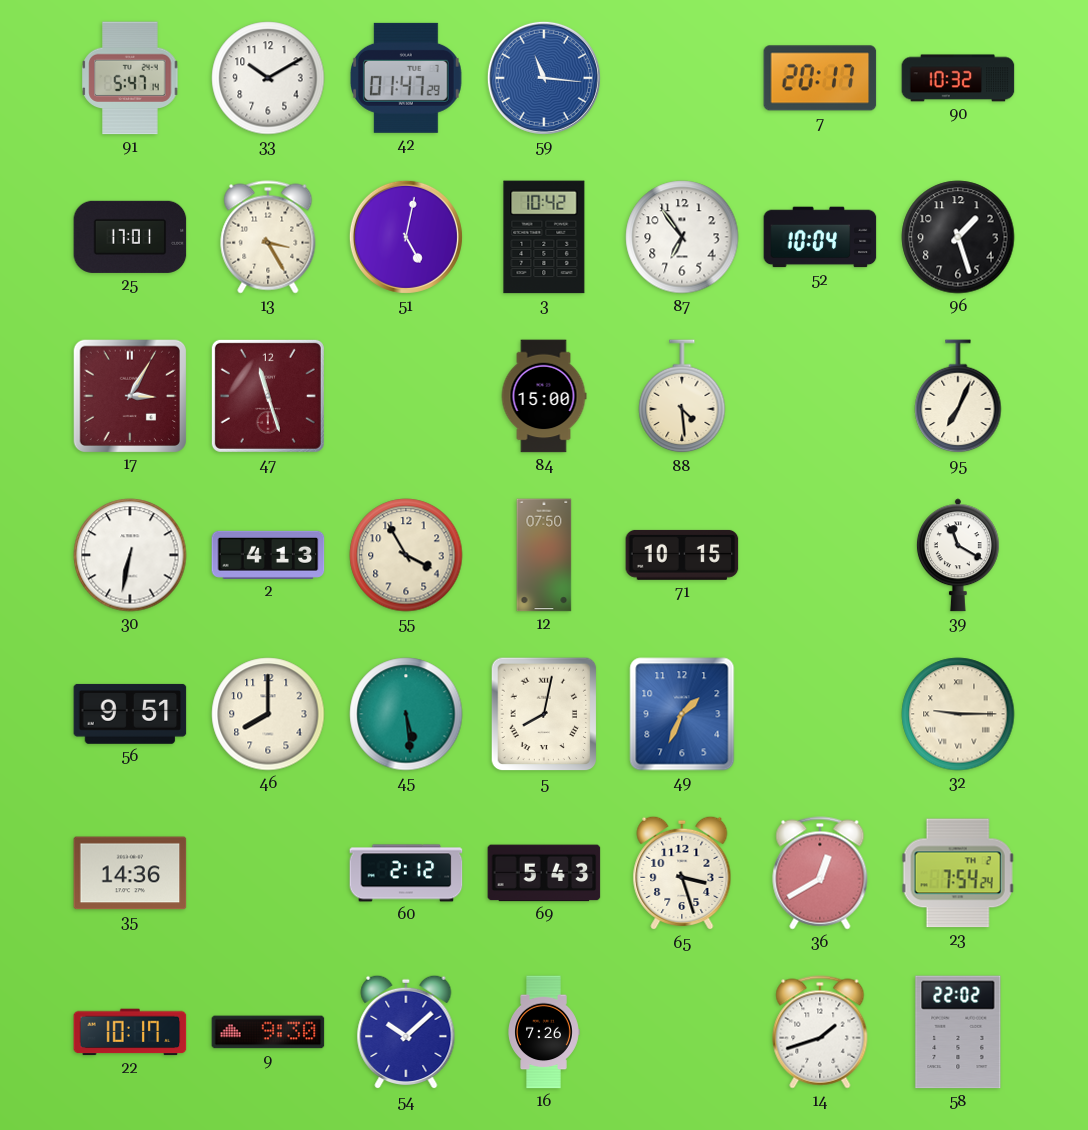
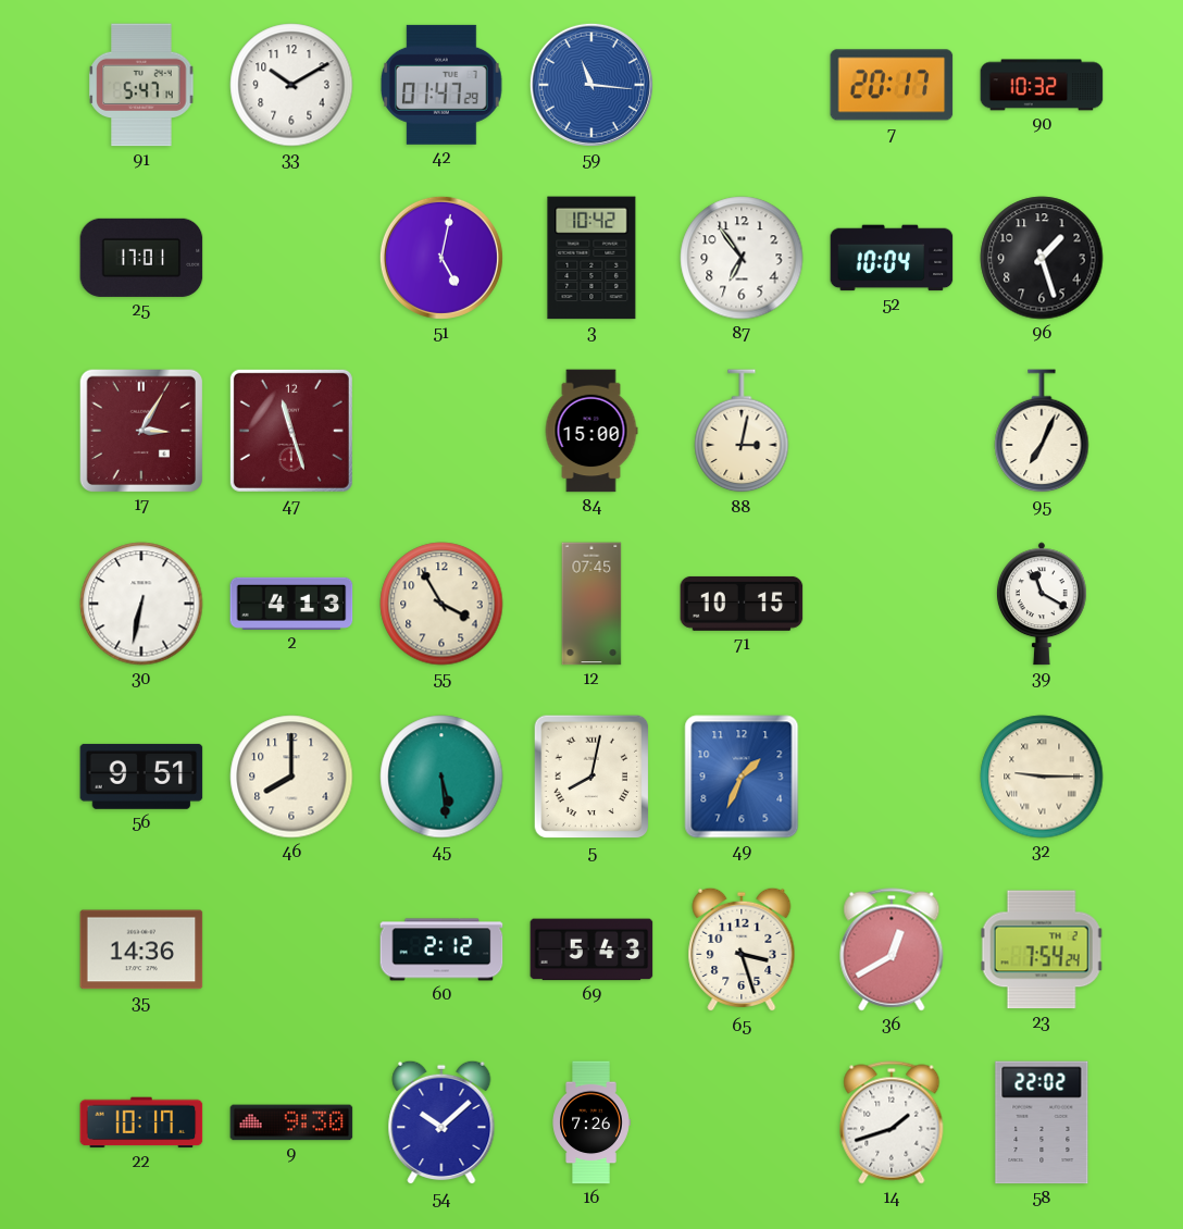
13: 3:25 -> none
88: 4:29 -> 3:02
12: 07:50 -> 07:45
